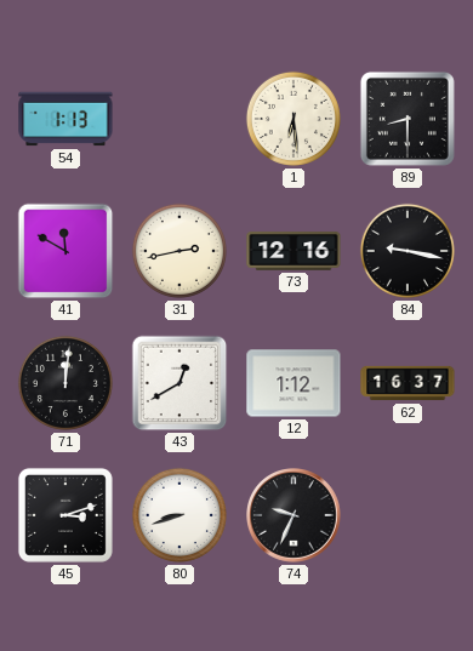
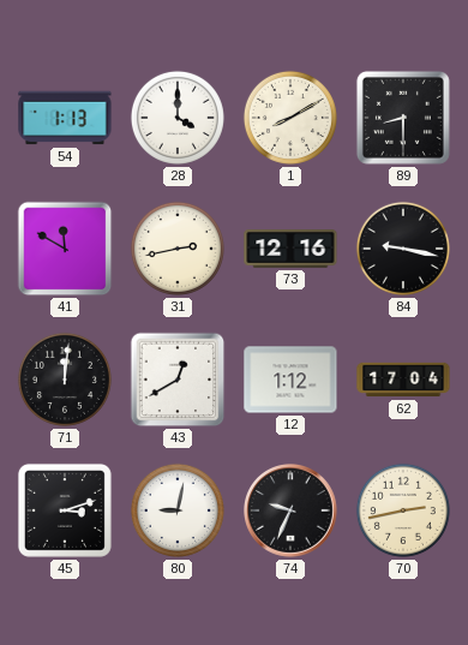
28: none -> 4:00
1: 6:29 -> 8:10
62: 16:37 -> 17:04
80: 8:42 -> 9:02
70: none -> 2:43
